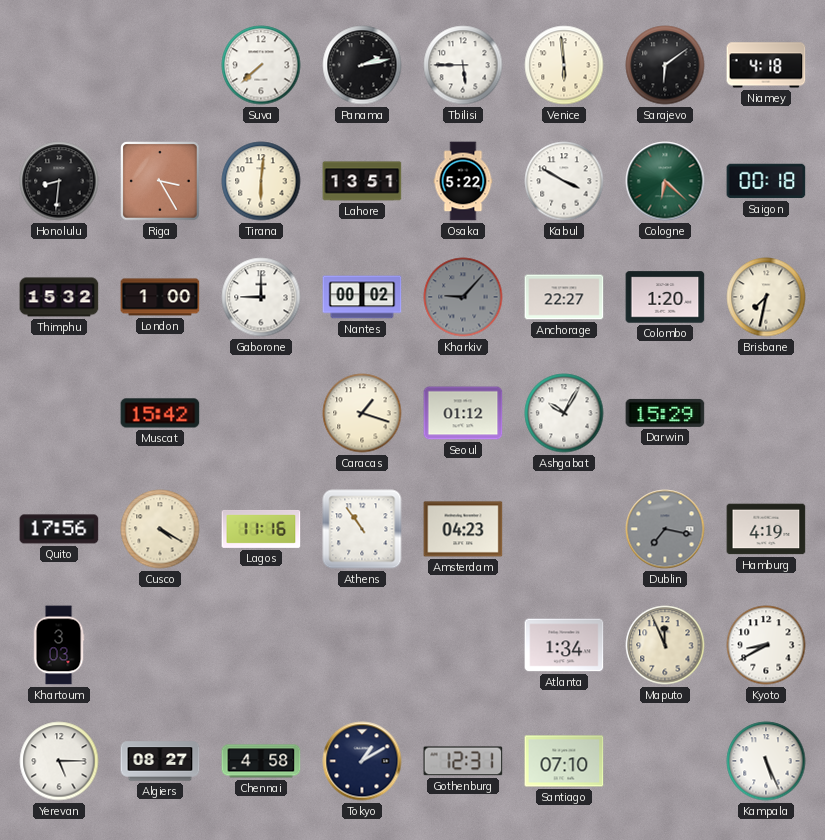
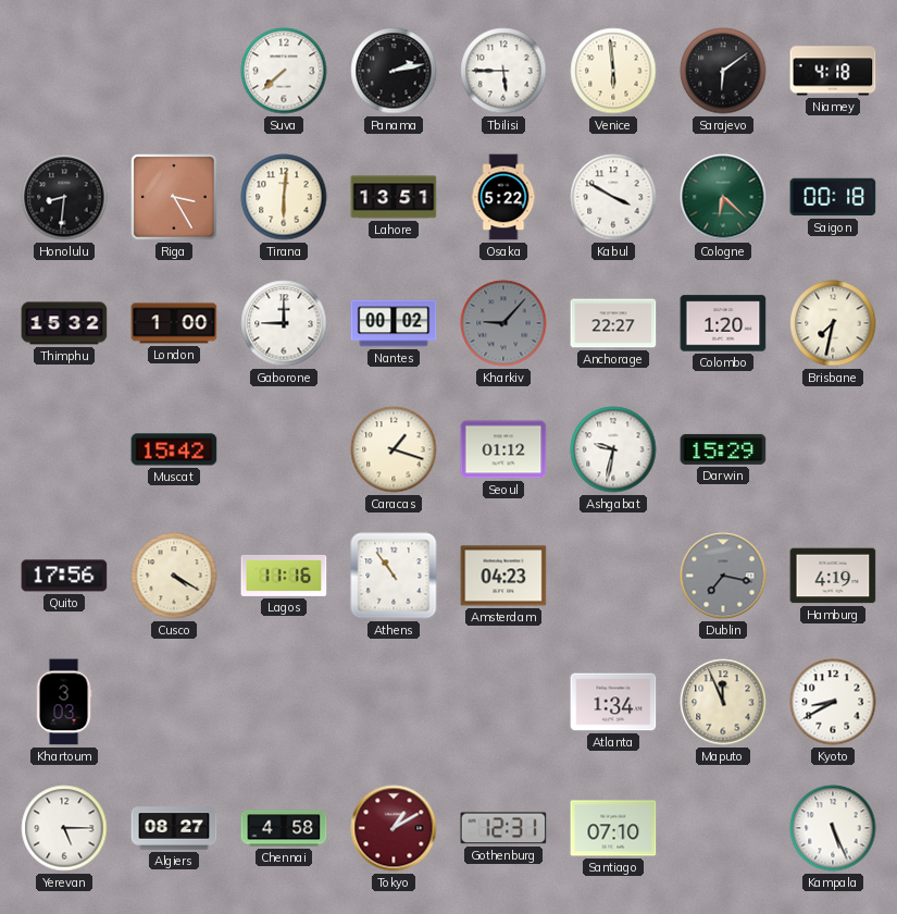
Ashgabat: 10:05 -> 9:32
Tokyo dial: navy -> burgundy
